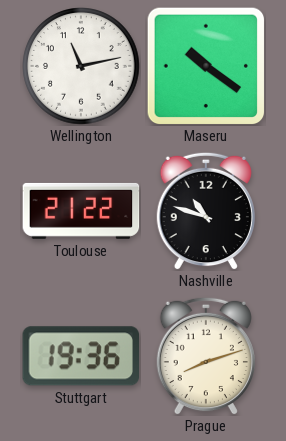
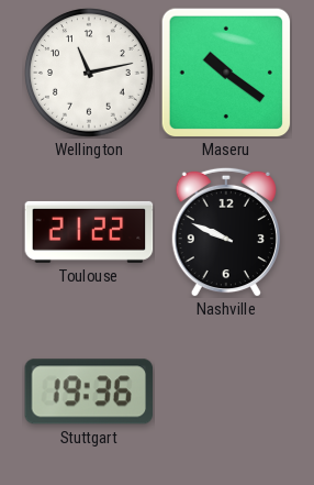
Nashville: 10:48 -> 9:49
Prague: 8:12 -> none
